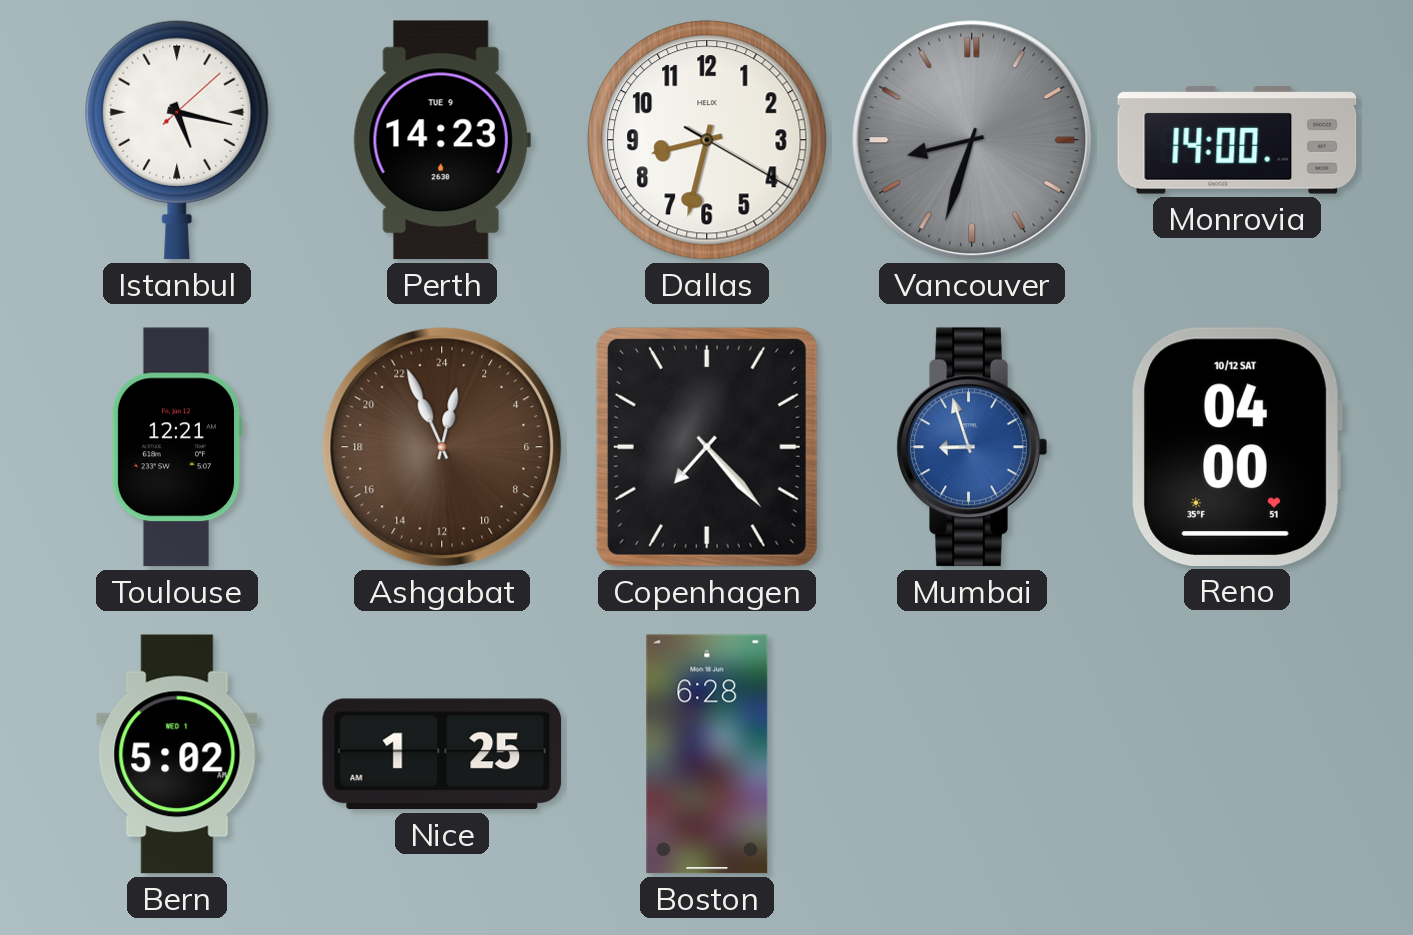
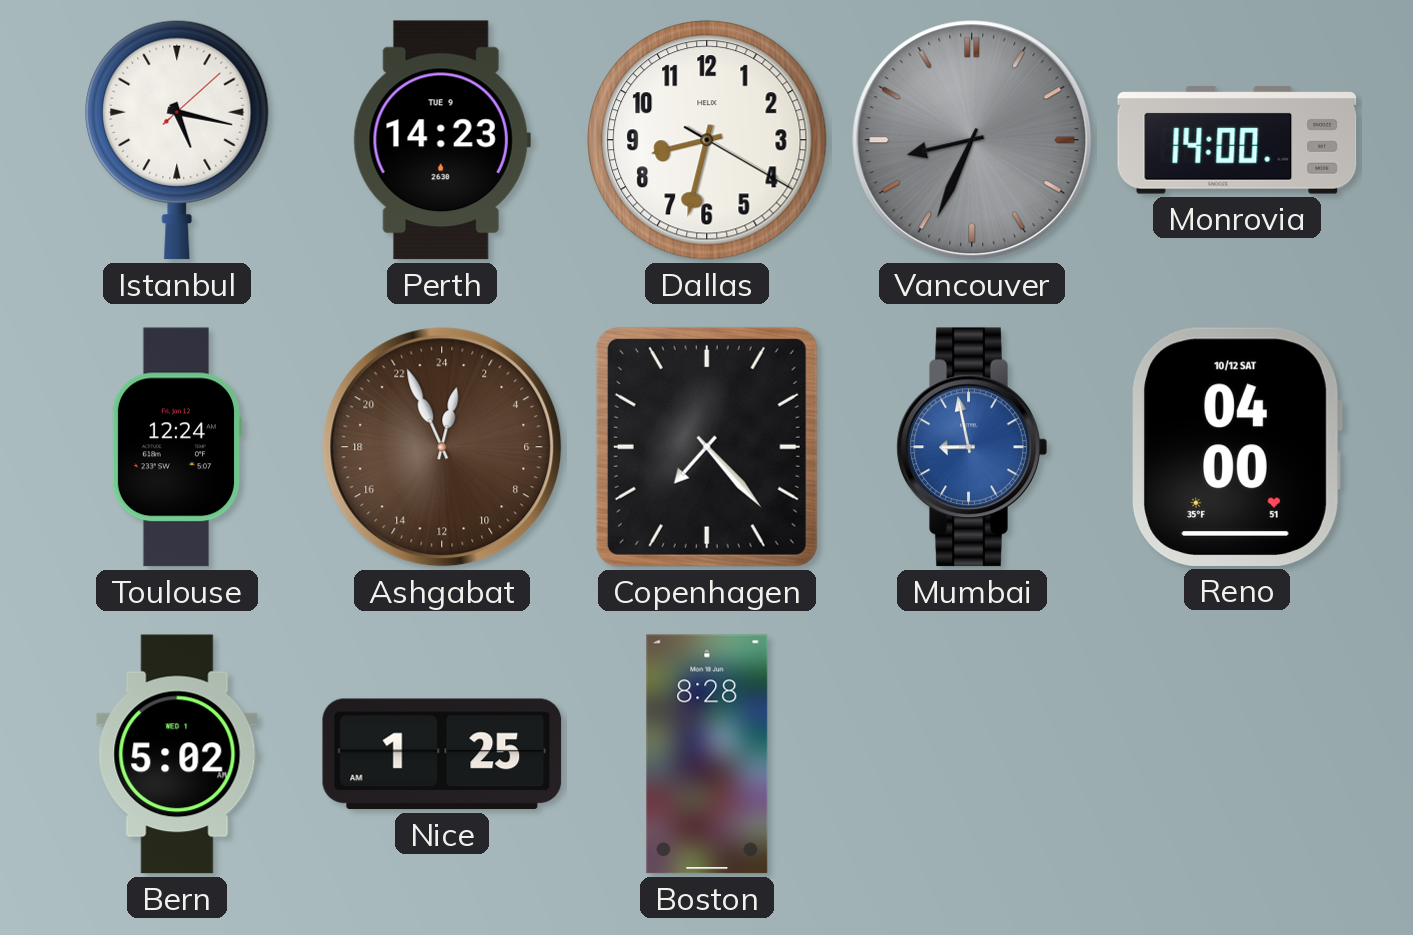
Vancouver: 8:33 -> 8:34
Toulouse: 12:21 -> 12:24
Mumbai: 8:57 -> 8:58
Boston: 6:28 -> 8:28
